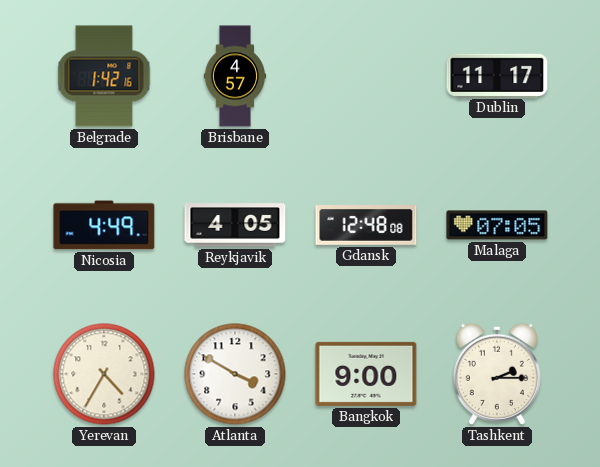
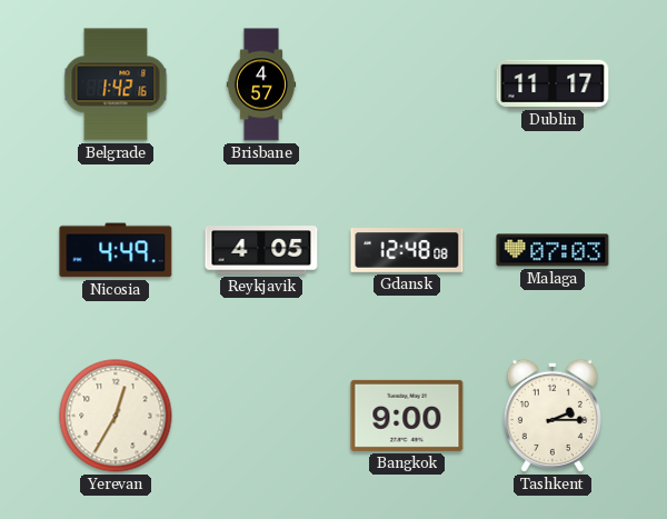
Malaga: 07:05 -> 07:03
Yerevan: 4:35 -> 12:35
Atlanta: 3:50 -> none
